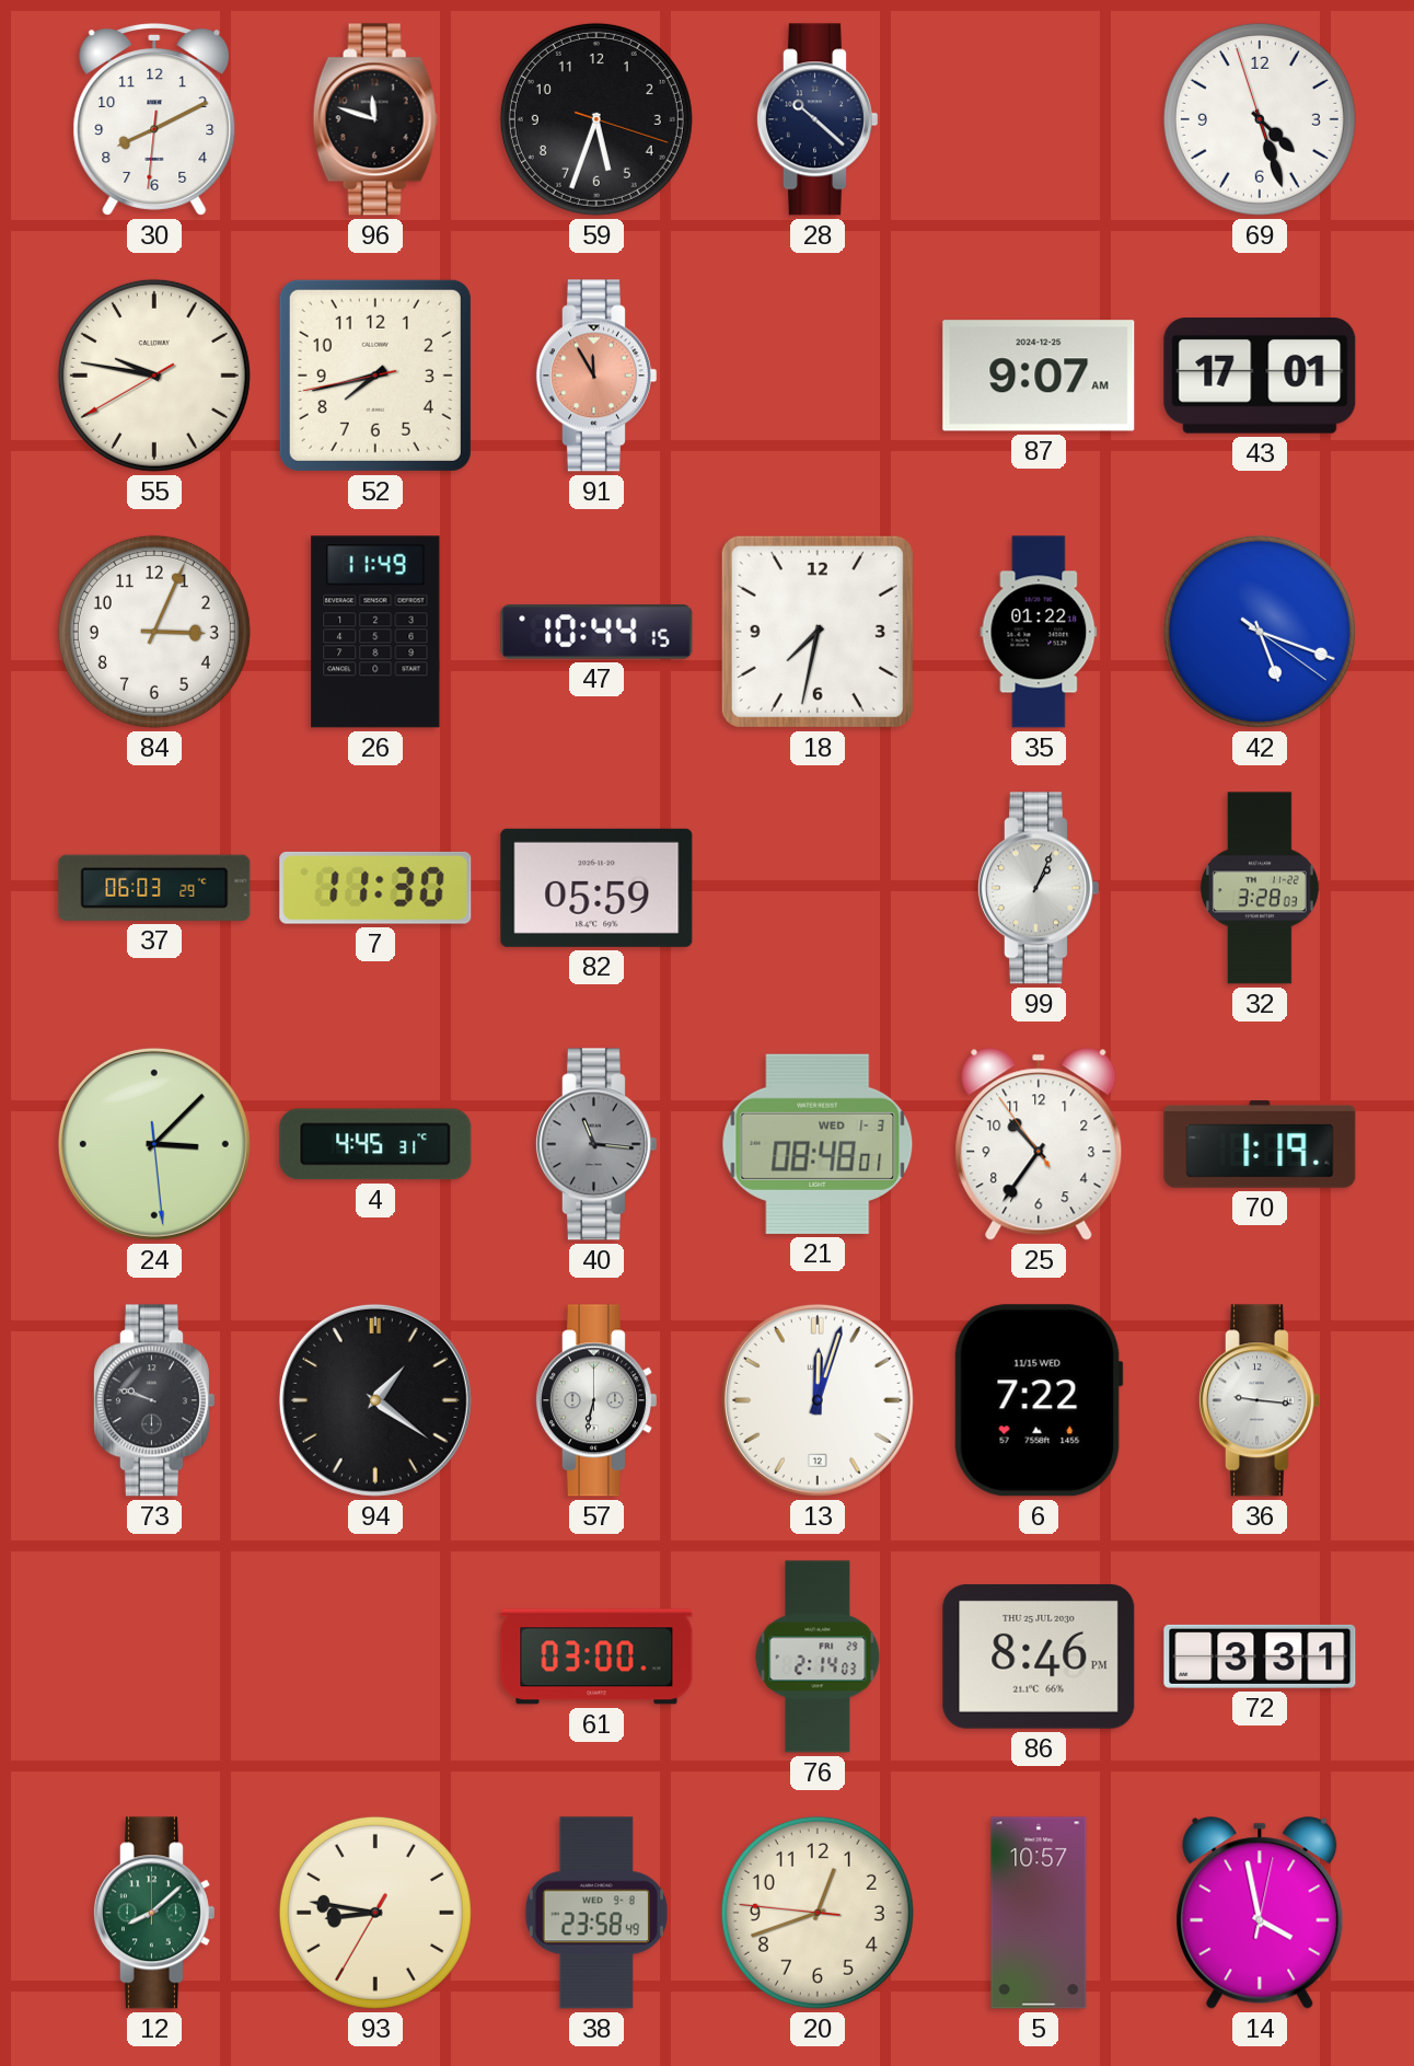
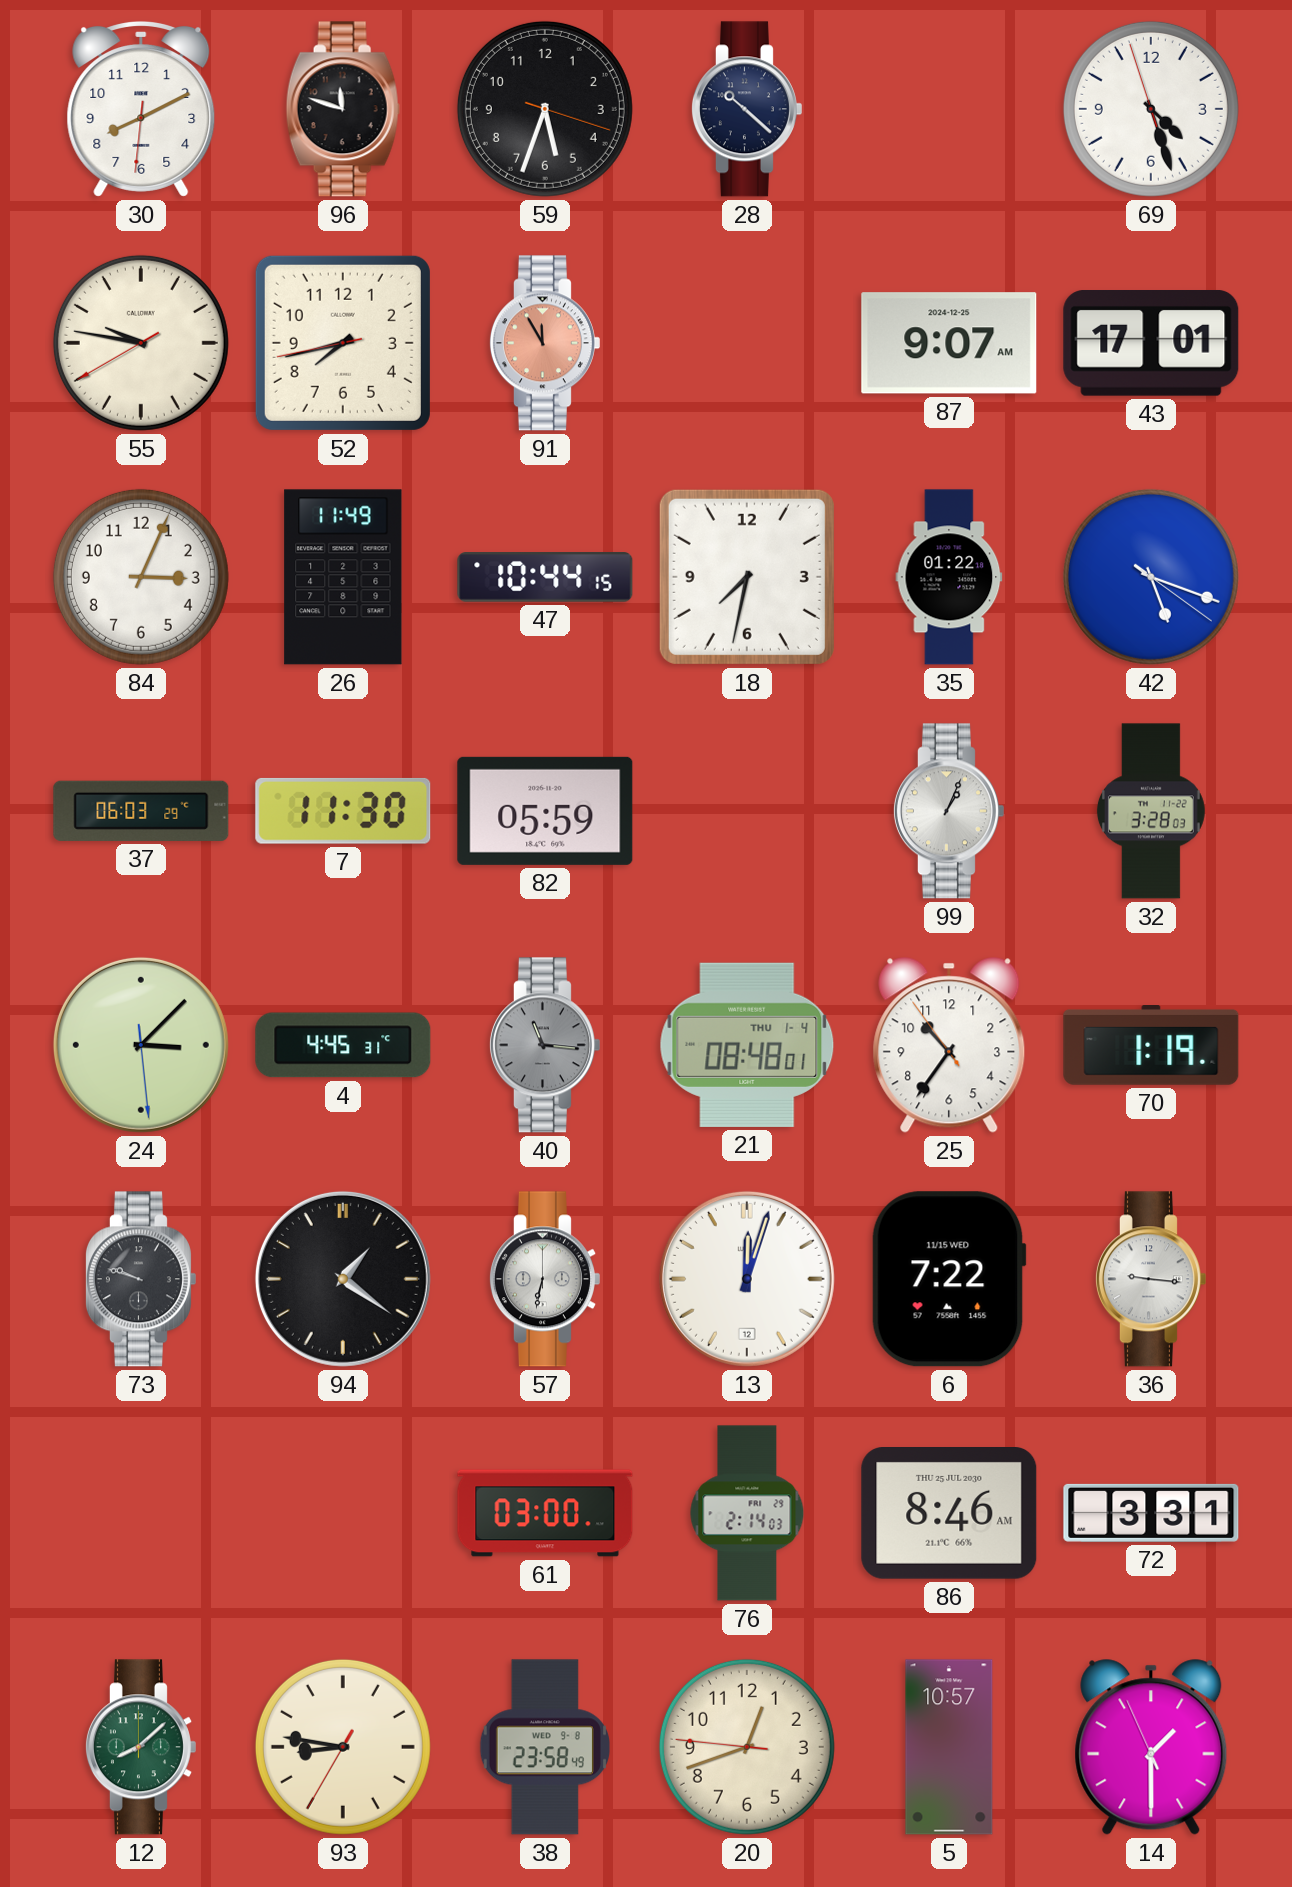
21 date: WED 1-3 -> THU 1-4
86: 8:46 PM -> 8:46 AM
14: 3:58 -> 1:29
